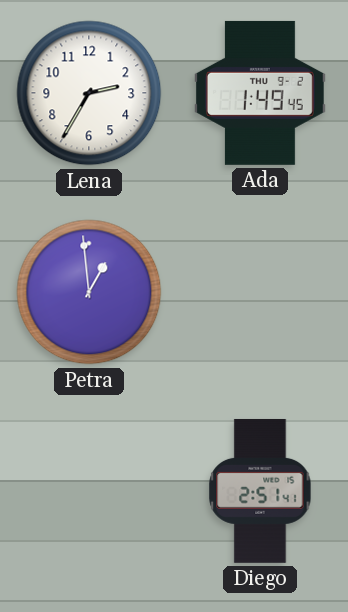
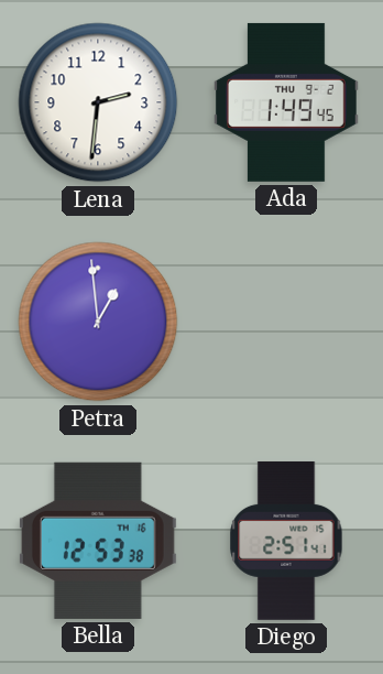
Lena: 2:35 -> 2:31
Bella: none -> 12:53
